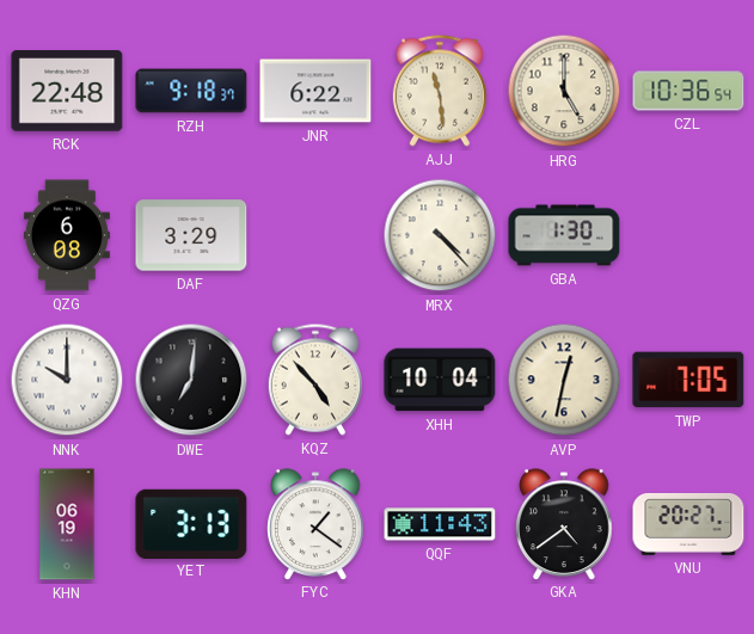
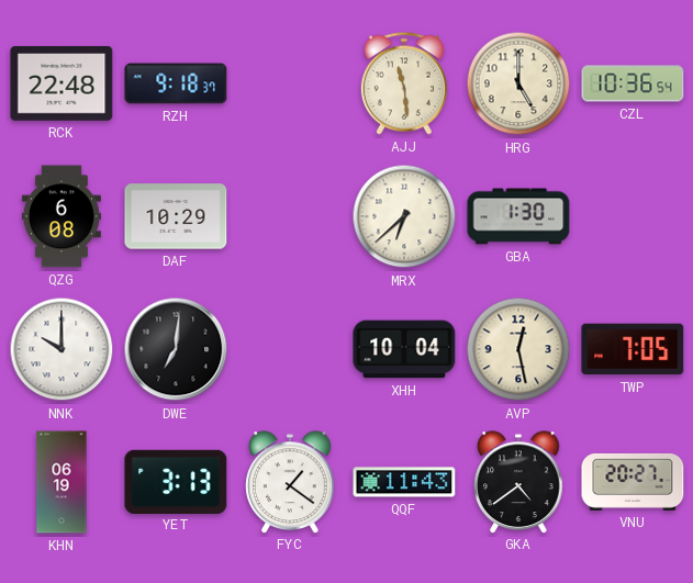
JNR: 6:22 -> none
DAF: 3:29 -> 10:29
MRX: 4:23 -> 6:38
KQZ: 4:53 -> none
AVP: 12:32 -> 12:28
